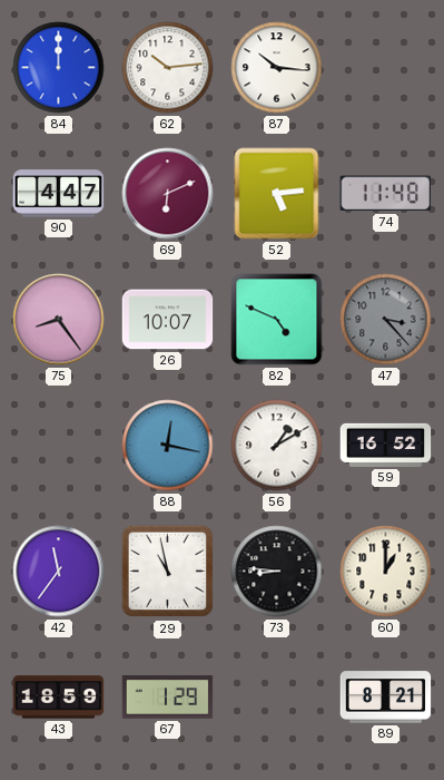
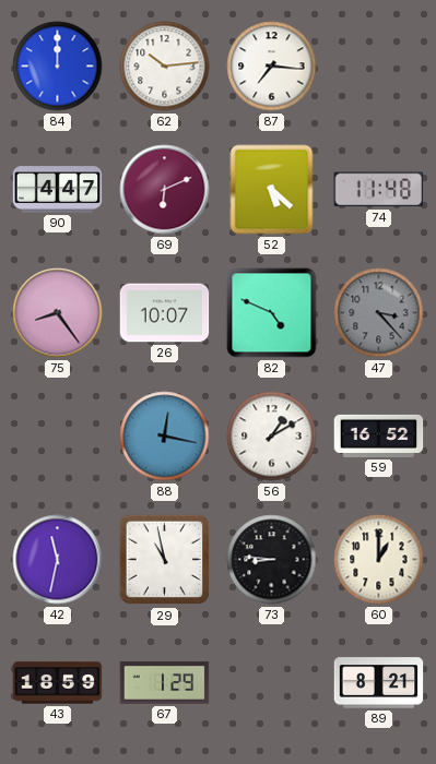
87: 10:16 -> 7:16
52: 5:14 -> 5:22
42: 11:36 -> 11:32
